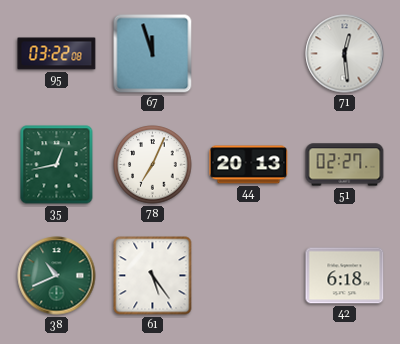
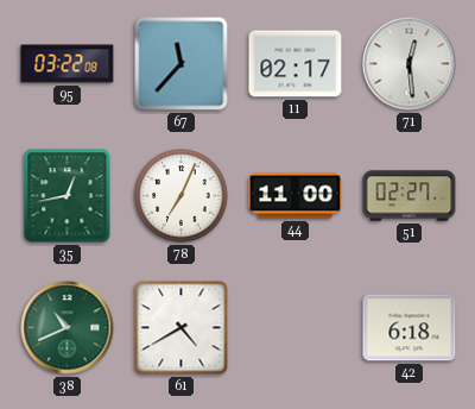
67: 11:57 -> 11:37
11: none -> 02:17
44: 20:13 -> 11:00
61: 5:24 -> 4:40
